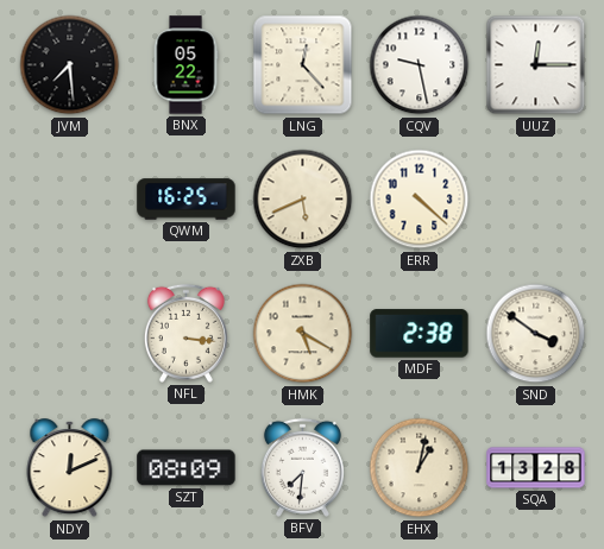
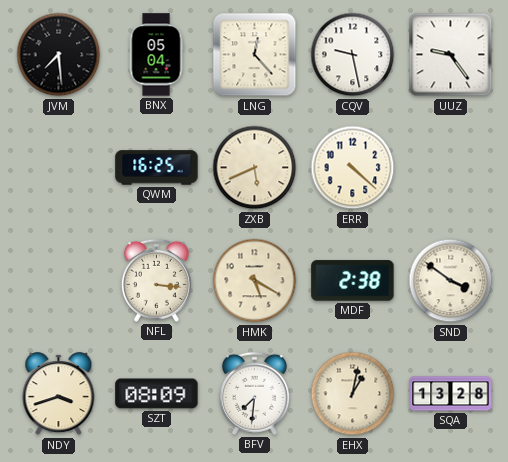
BNX: 05:22 -> 05:04
UUZ: 12:15 -> 9:24
NDY: 12:11 -> 3:42
